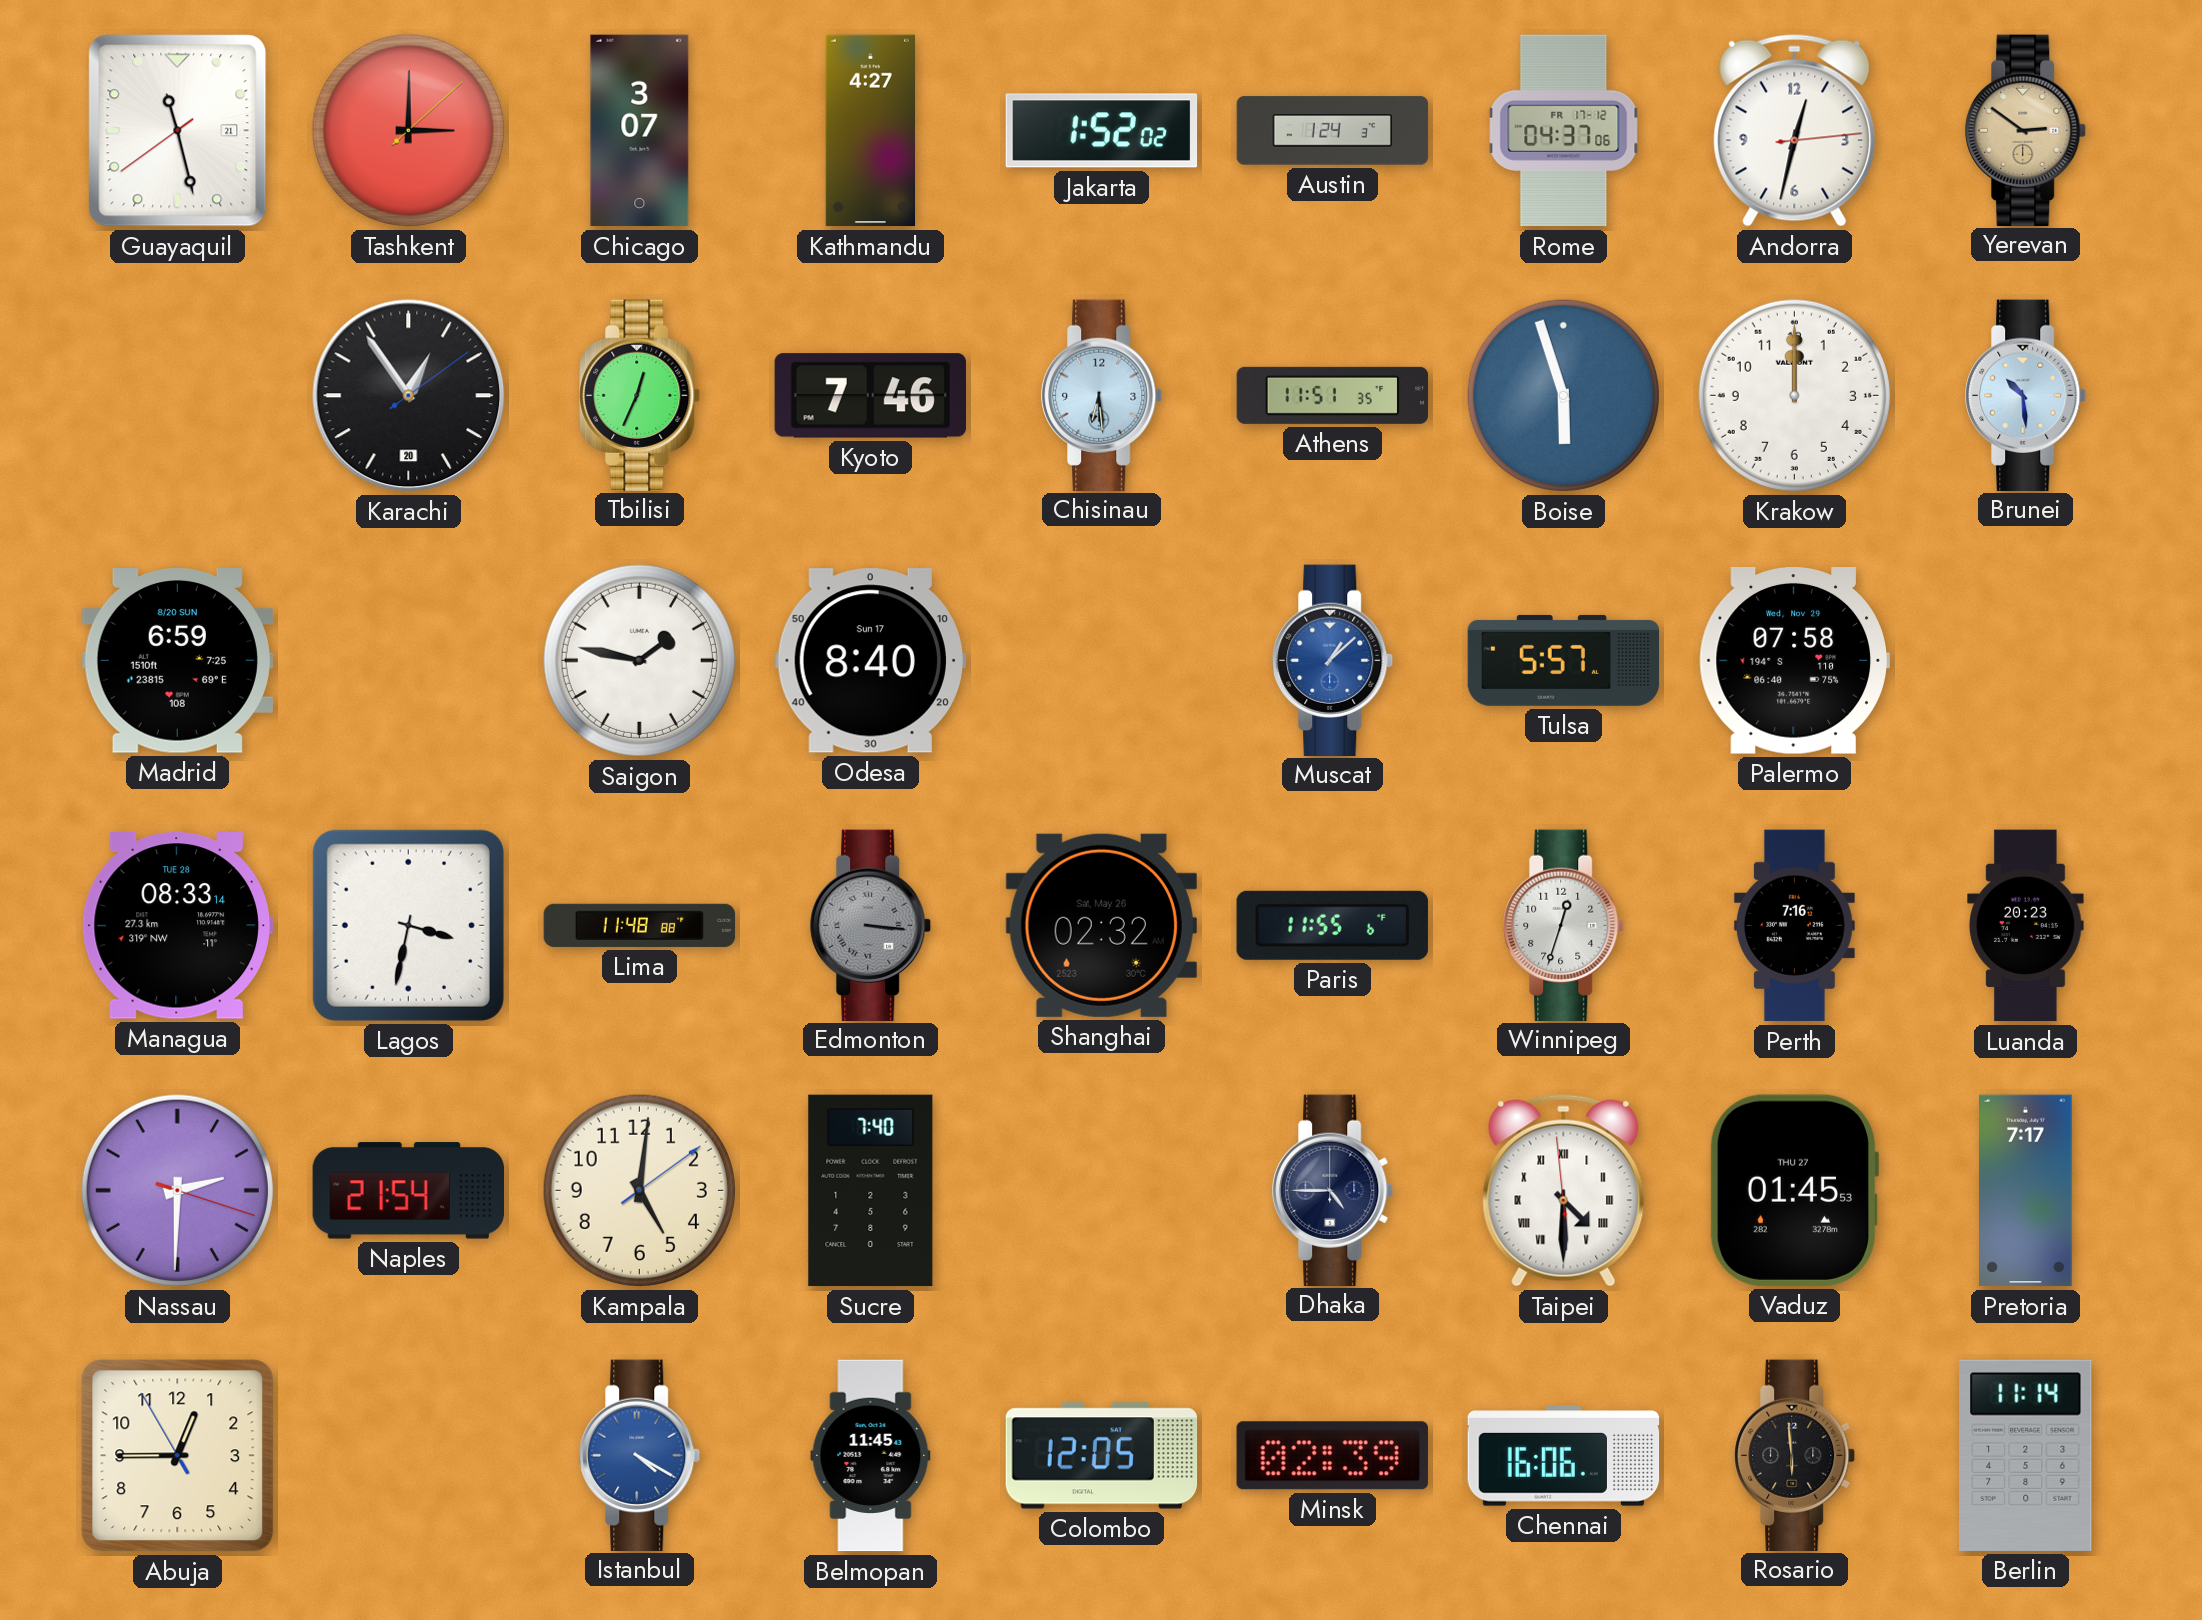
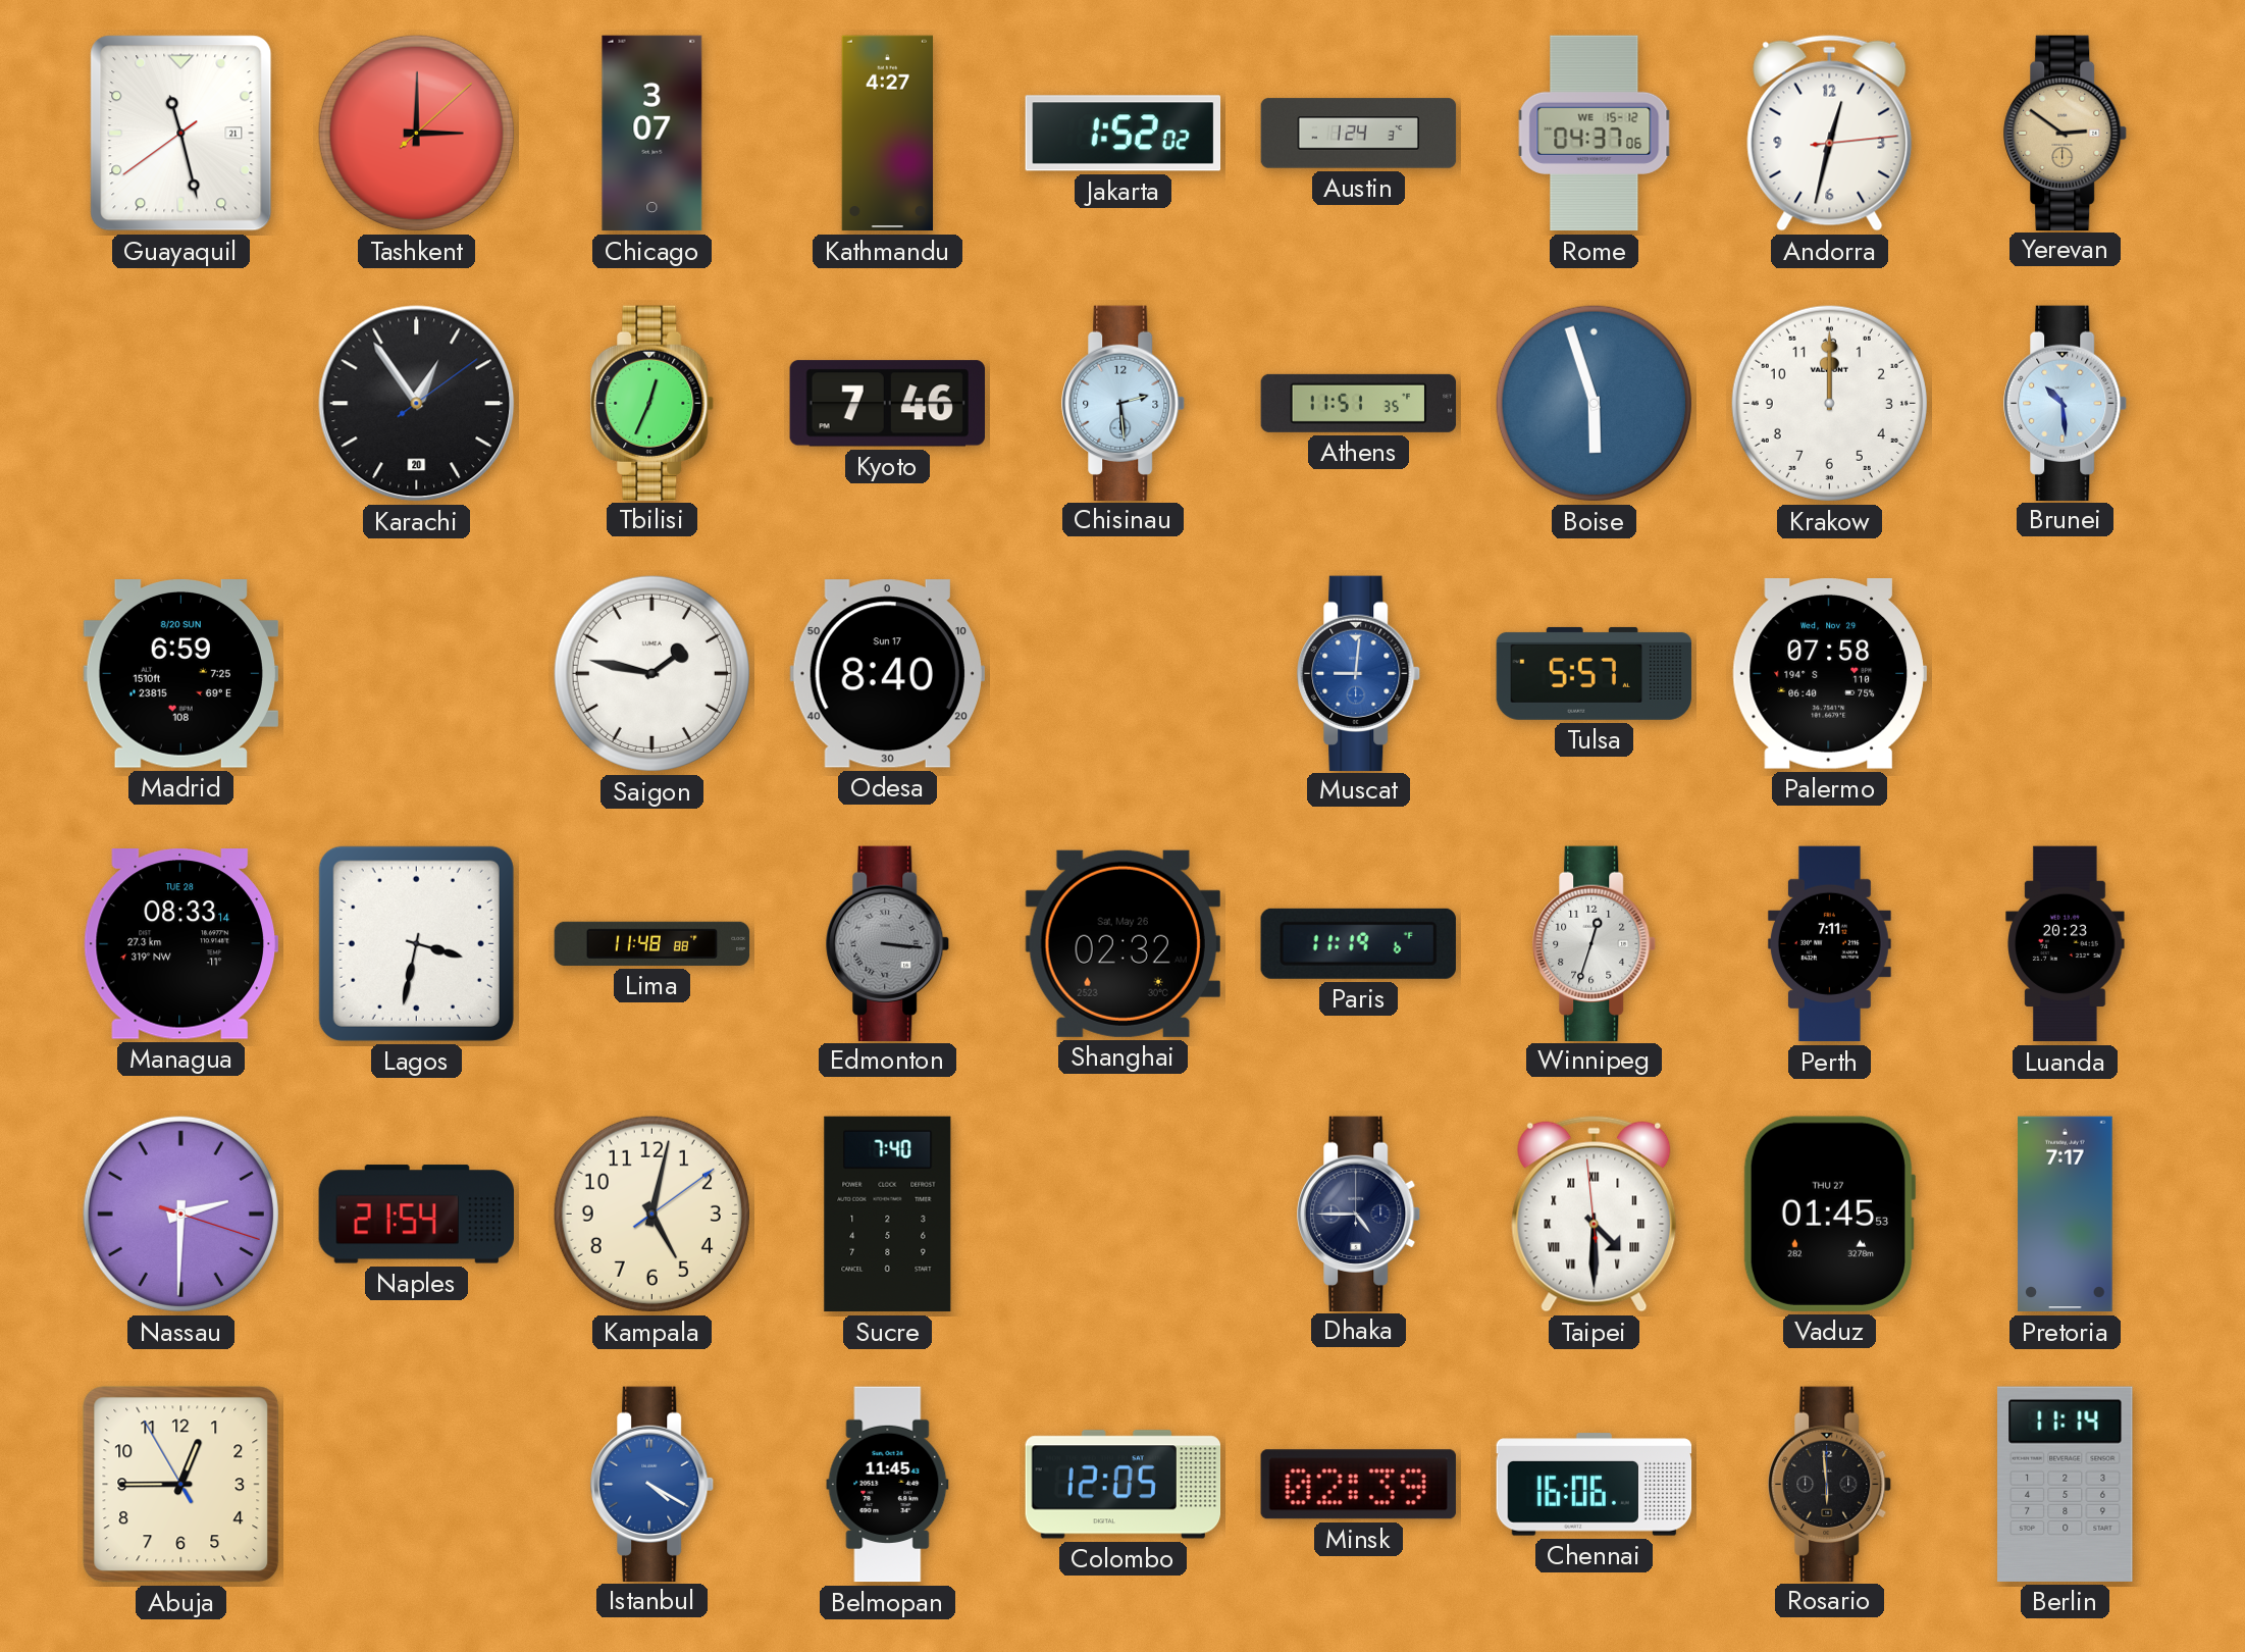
Rome date: FR 17-12 -> WE 15-12
Chisinau: 6:29 -> 2:29
Muscat: 1:08 -> 9:01
Paris: 11:55 -> 11:19
Perth: 7:16 -> 7:11
Kampala: 5:01 -> 5:02
